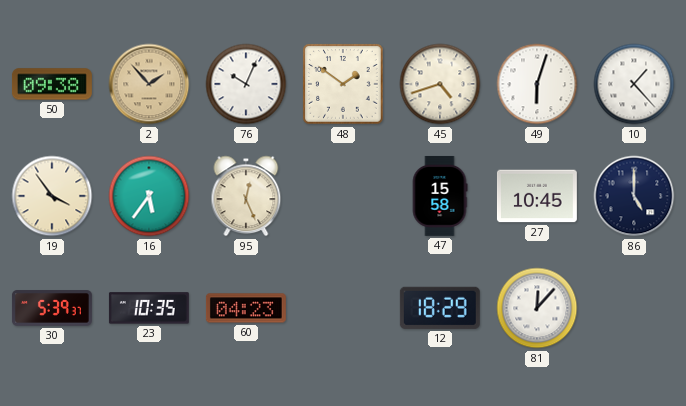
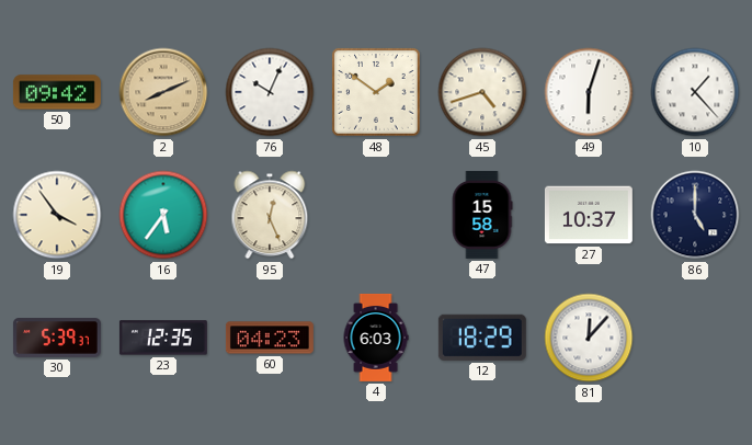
50: 09:38 -> 09:42
2: 1:53 -> 8:11
27: 10:45 -> 10:37
23: 10:35 -> 12:35
4: none -> 6:03
